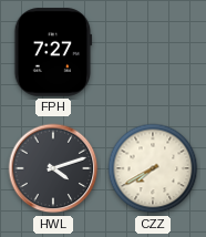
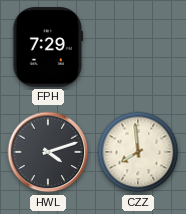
FPH: 7:27 -> 7:29
CZZ: 7:40 -> 7:59
